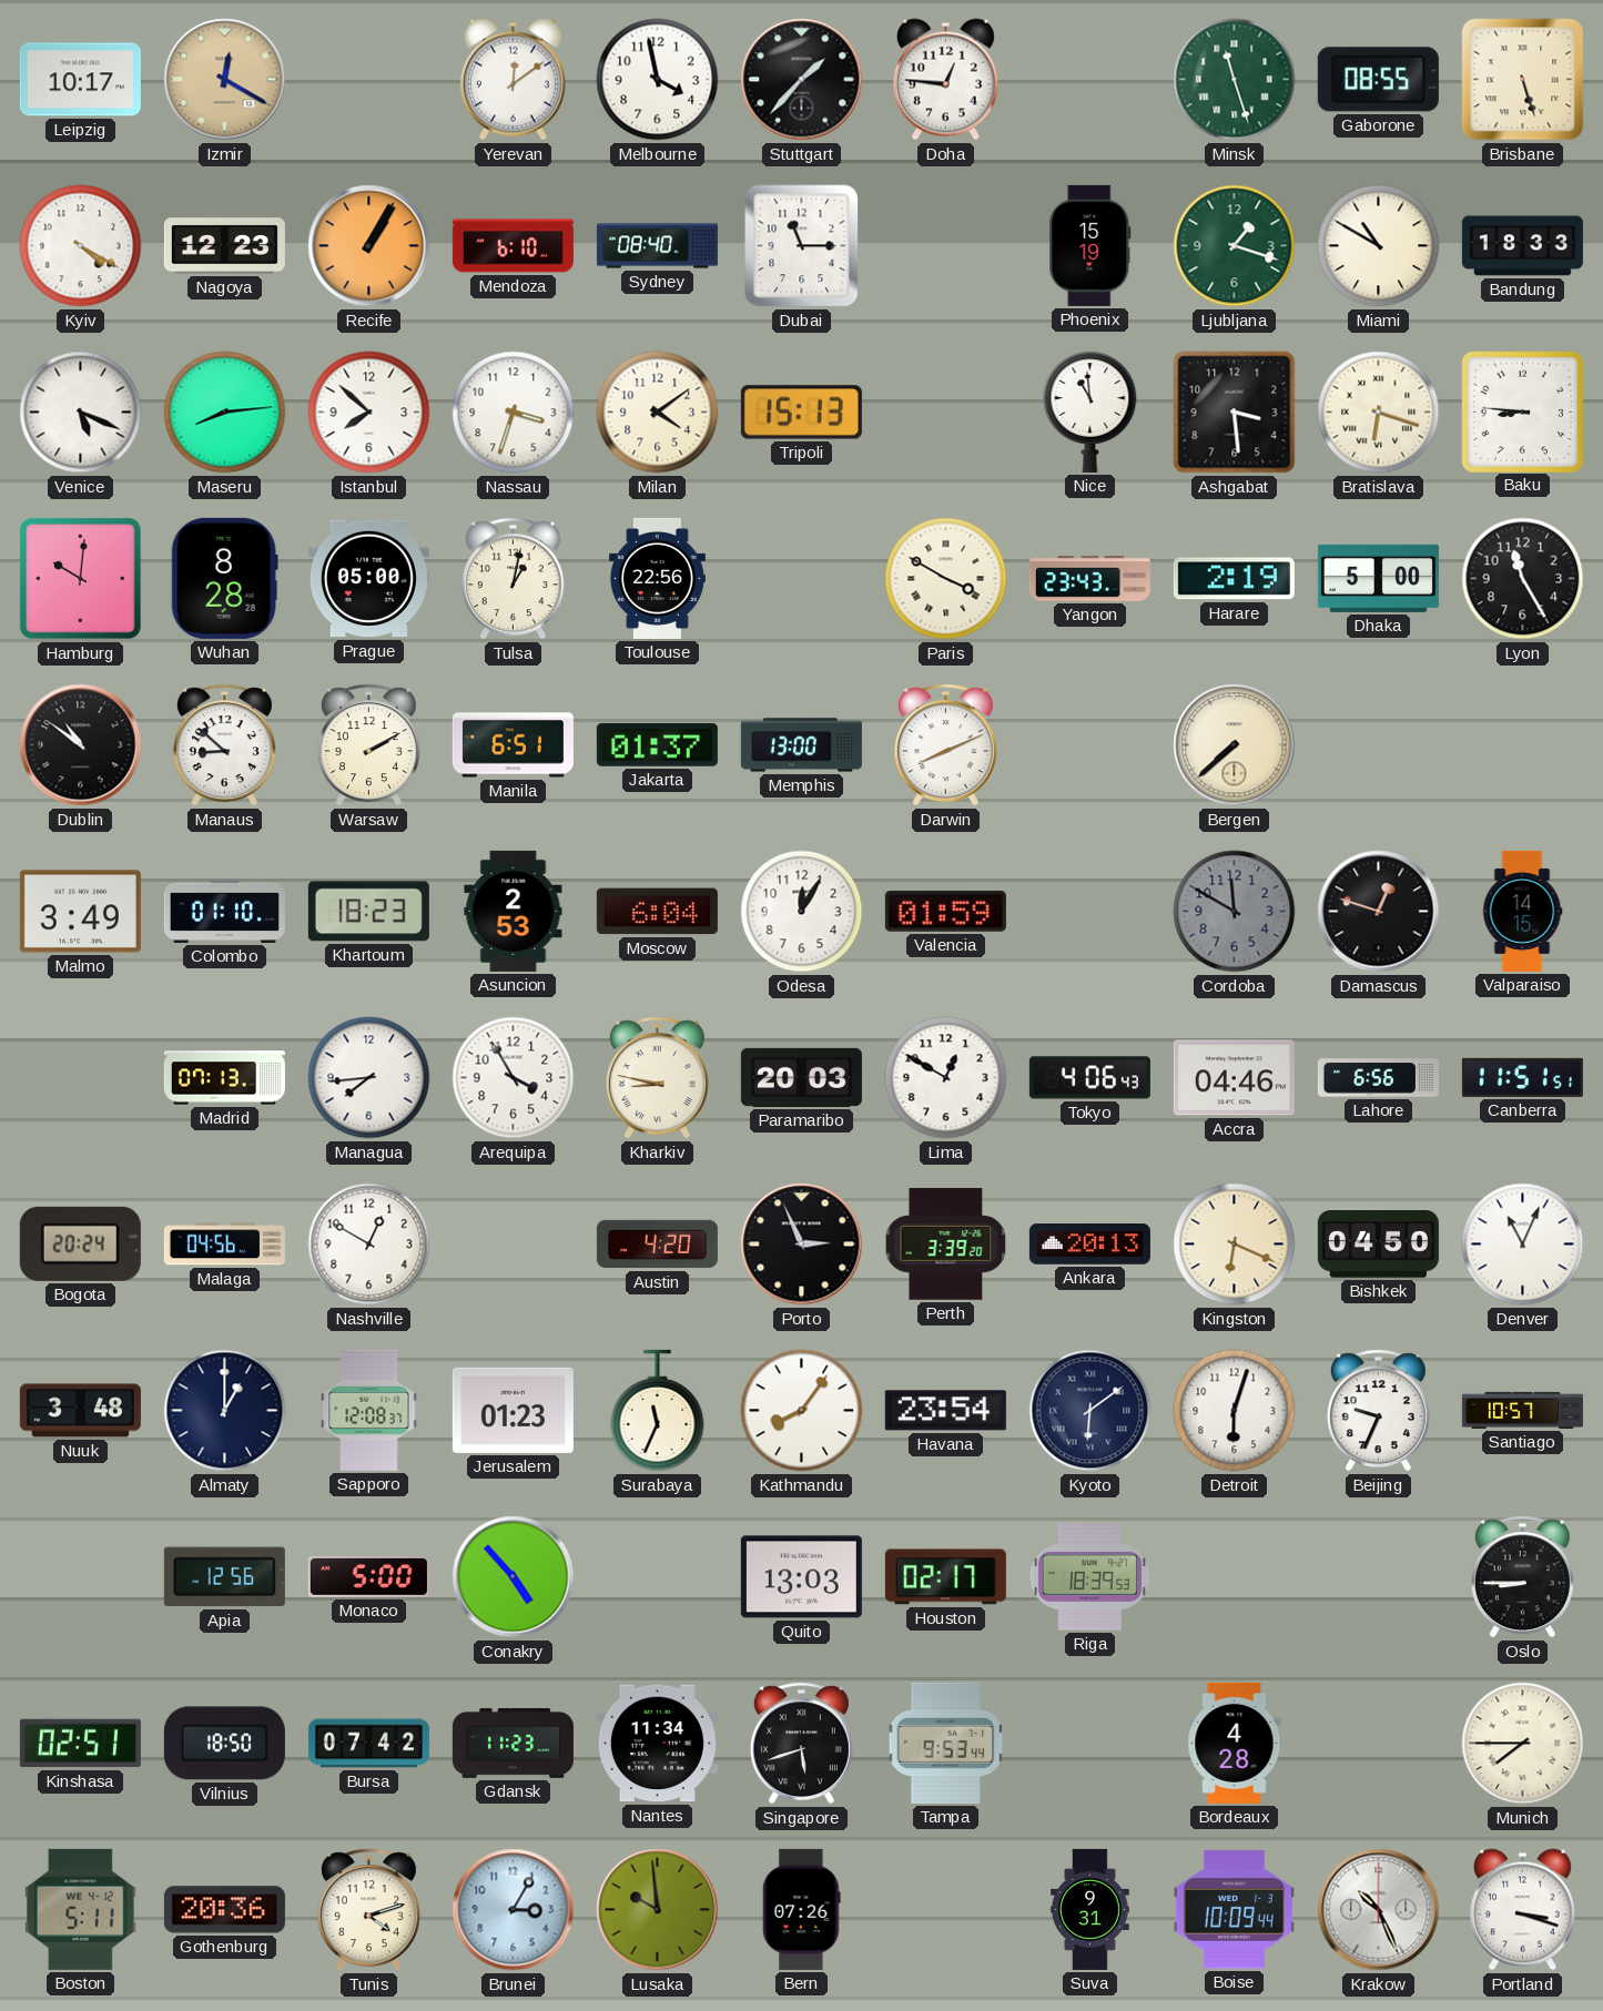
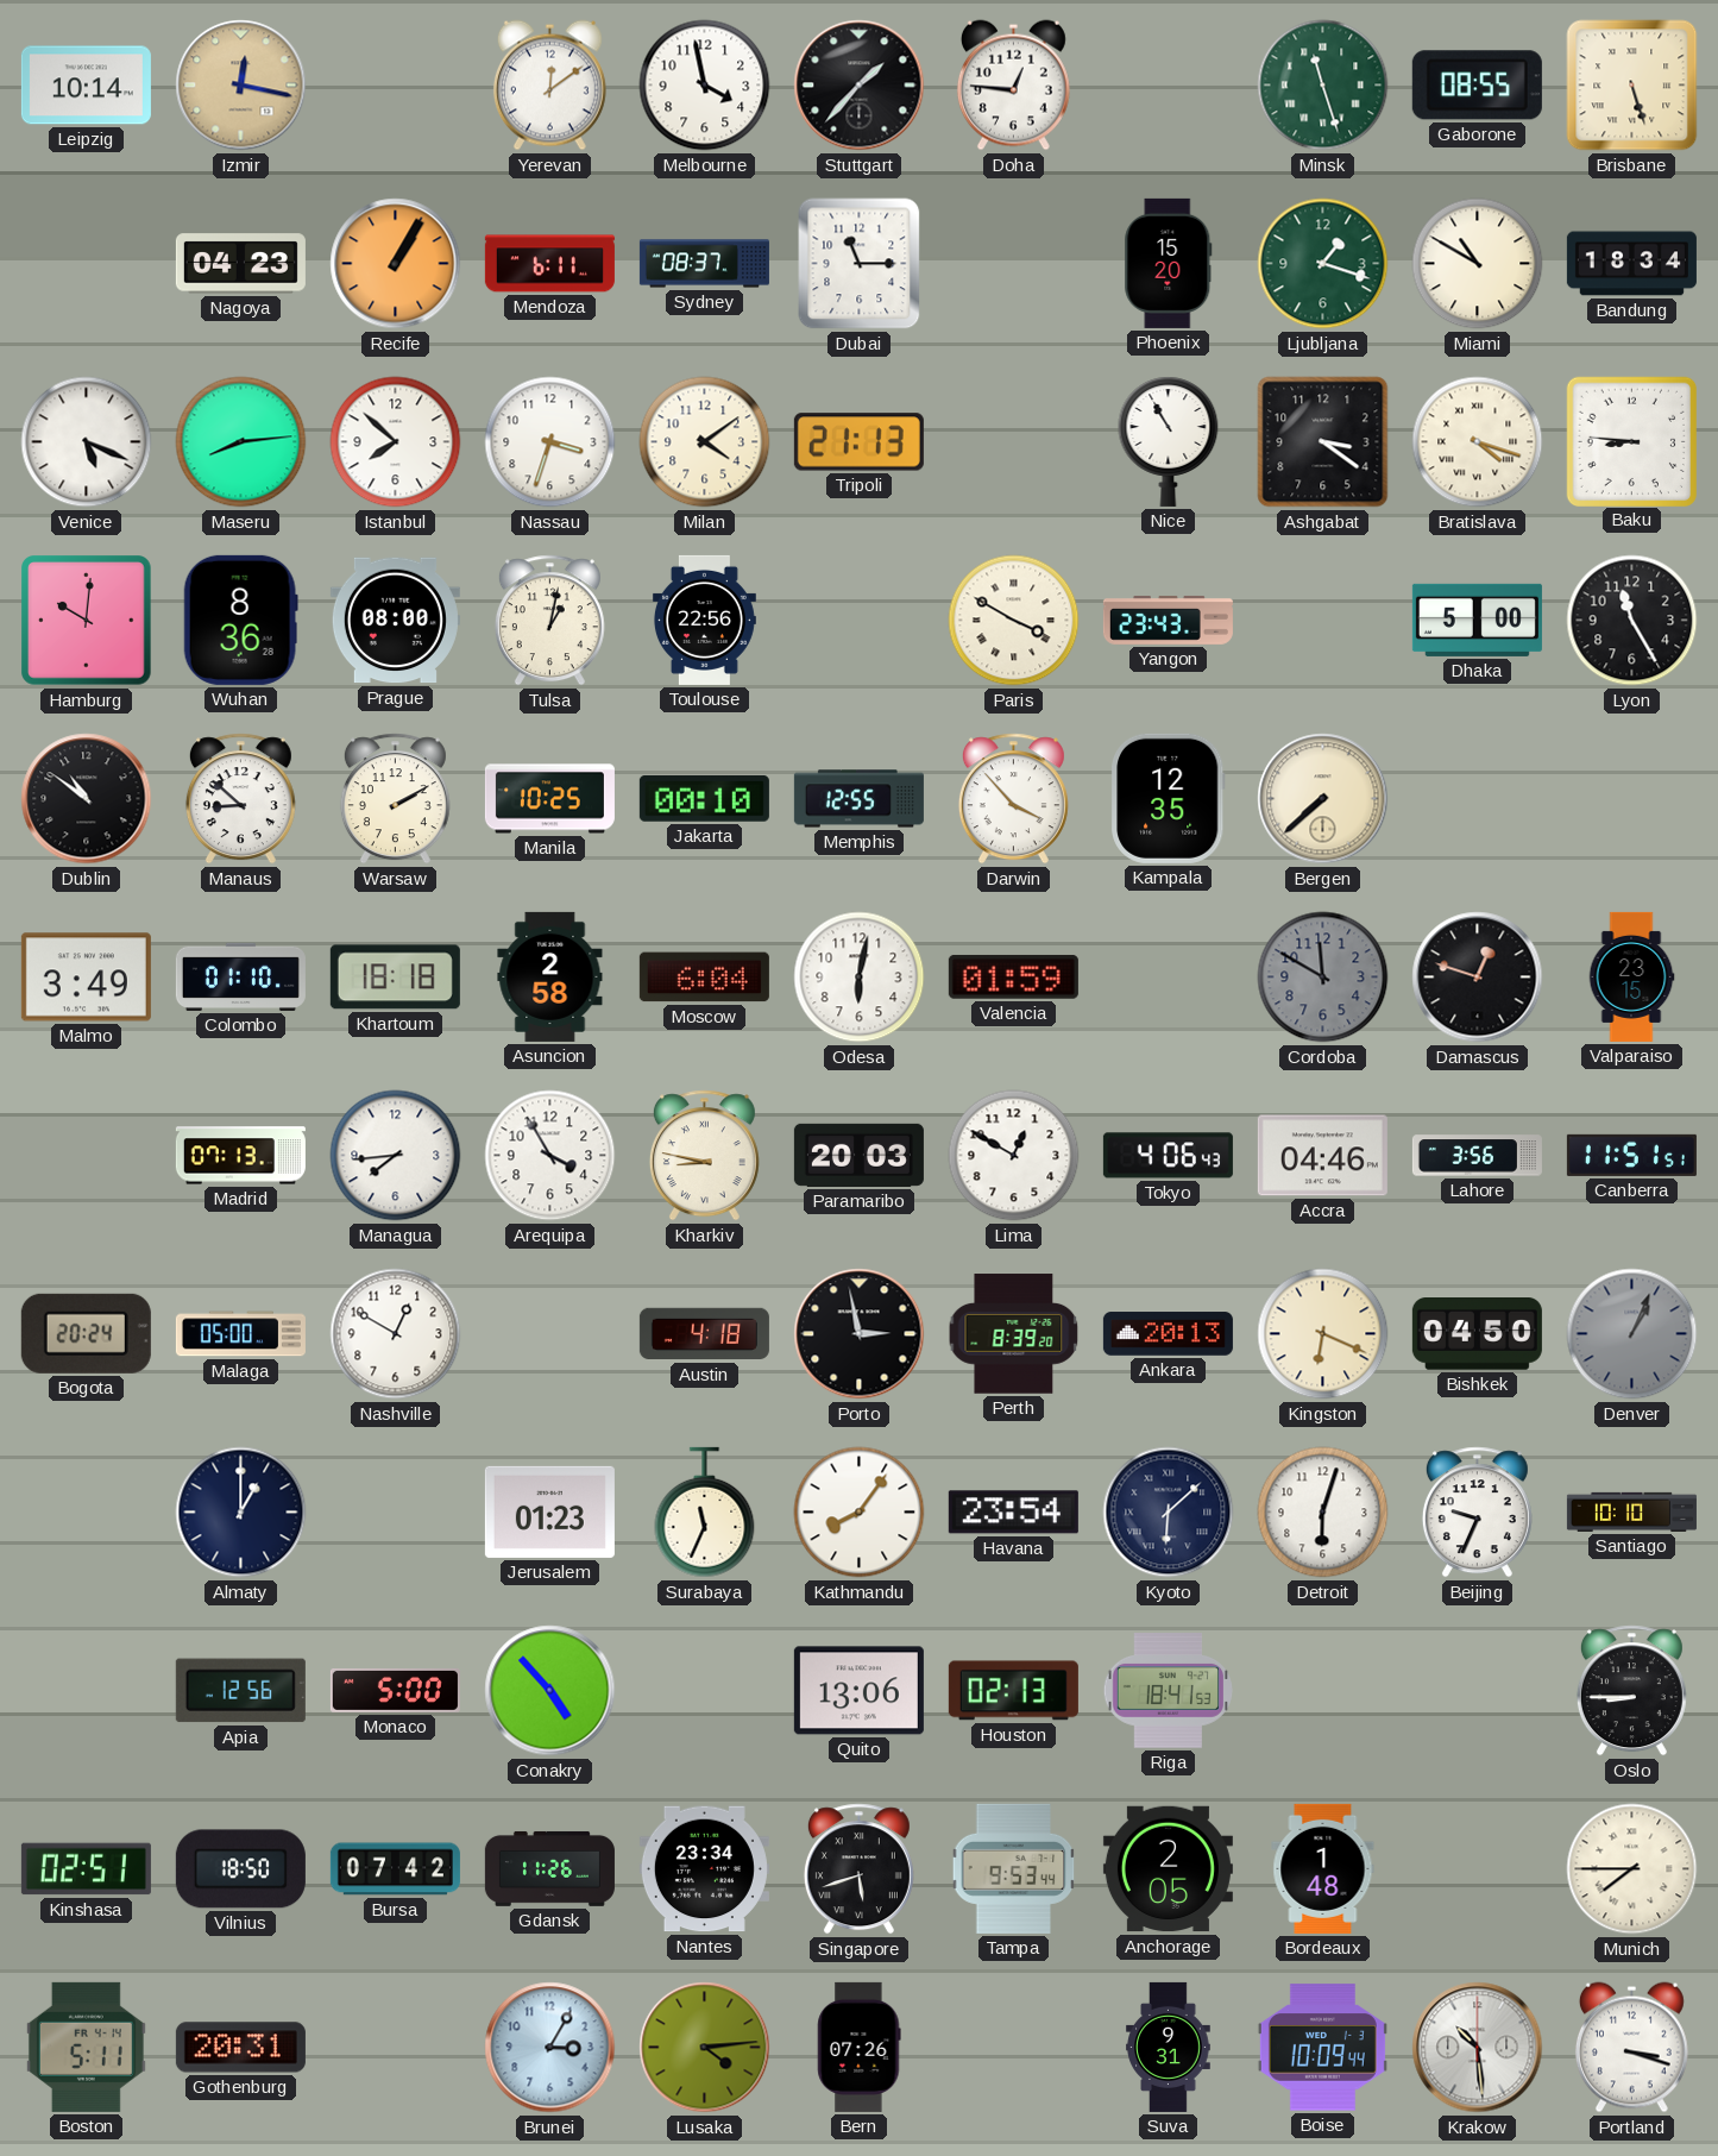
Leipzig: 10:17 -> 10:14
Izmir: 12:20 -> 12:17
Kyiv: 4:20 -> none
Nagoya: 12:23 -> 04:23
Mendoza: 6:10 -> 6:11
Sydney: 08:40 -> 08:37
Phoenix: 15:19 -> 15:20
Bandung: 18:33 -> 18:34
Tripoli: 15:13 -> 21:13
Nice: 10:59 -> 10:55
Ashgabat: 3:29 -> 3:21
Bratislava: 6:18 -> 4:18
Wuhan: 8:28 -> 8:36
Prague: 05:00 -> 08:00
Harare: 2:19 -> none
Manila: 6:51 -> 10:25
Jakarta: 01:37 -> 00:10
Memphis: 13:00 -> 12:55
Darwin: 8:11 -> 3:53
Kampala: none -> 12:35
Khartoum: 18:23 -> 18:18
Asuncion: 2:53 -> 2:58
Odesa: 12:05 -> 6:02
Valparaiso: 14:15 -> 23:15
Lahore: 6:56 -> 3:56
Malaga: 04:56 -> 05:00
Austin: 4:20 -> 4:18
Porto: 2:56 -> 2:58
Perth: 3:39 -> 8:39
Denver: 11:04 -> 1:04
Denver dial: white -> grey
Nuuk: 3:48 -> none
Sapporo: 12:08 -> none
Kyoto: 6:09 -> 6:08
Santiago: 10:57 -> 10:10
Quito: 13:03 -> 13:06
Houston: 02:17 -> 02:13
Riga: 18:39 -> 18:41
Gdansk: 11:23 -> 11:26
Nantes: 11:34 -> 23:34
Anchorage: none -> 2:05
Bordeaux: 4:28 -> 1:48
Boston date: WE 4-12 -> FR 4-14
Gothenburg: 20:36 -> 20:31
Tunis: 4:12 -> none
Lusaka: 9:59 -> 4:14
Krakow: 10:26 -> 10:29
